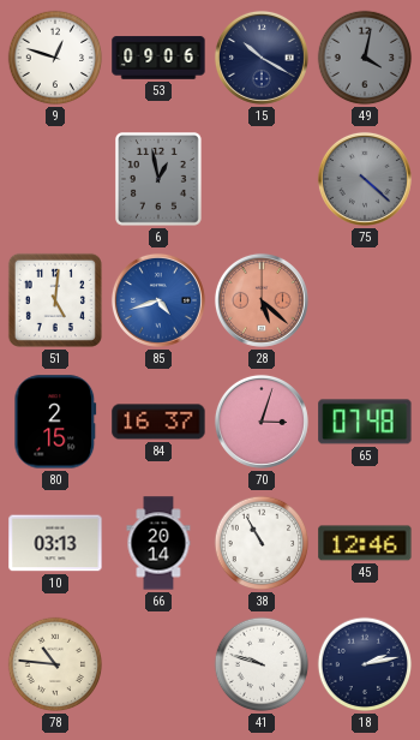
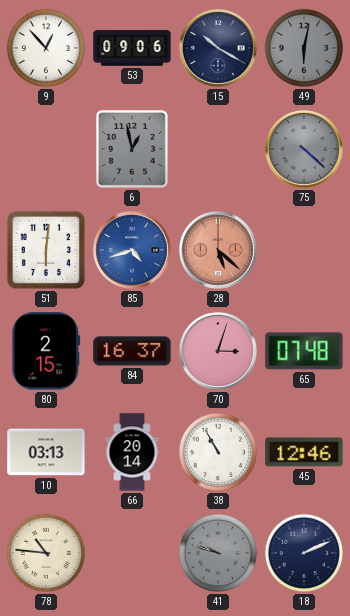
9: 12:48 -> 12:53
49: 4:02 -> 6:02
51: 5:01 -> 6:01
41 dial: white -> grey
18: 2:13 -> 2:11
